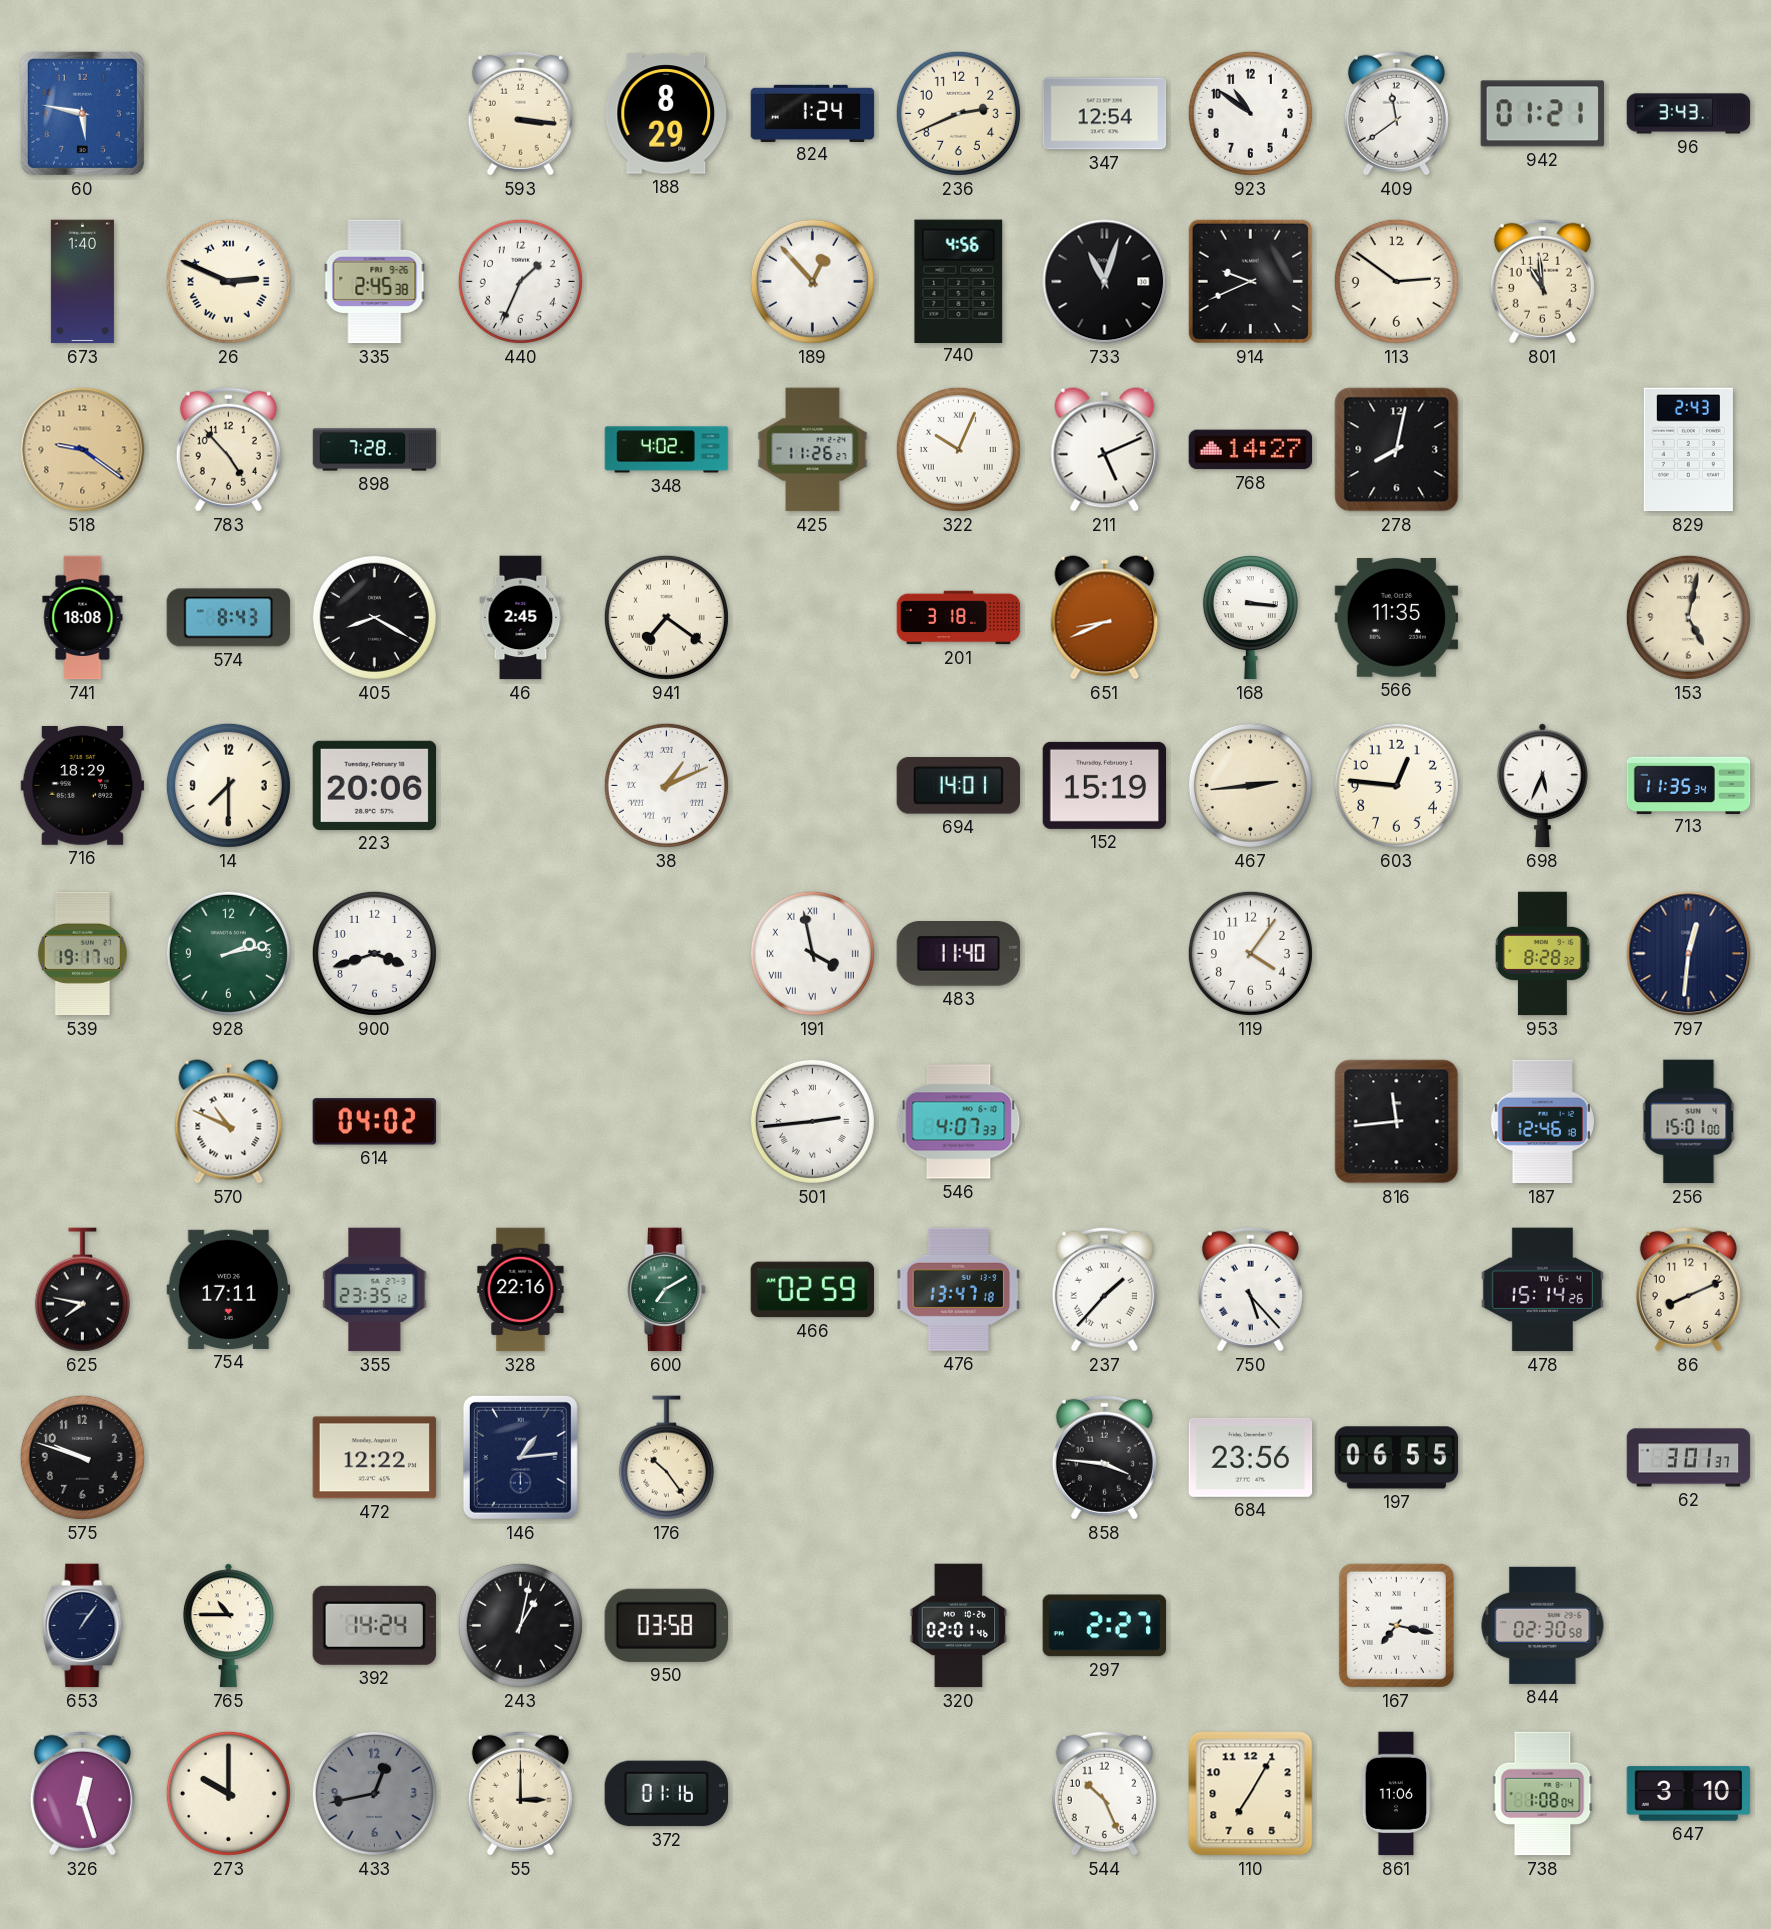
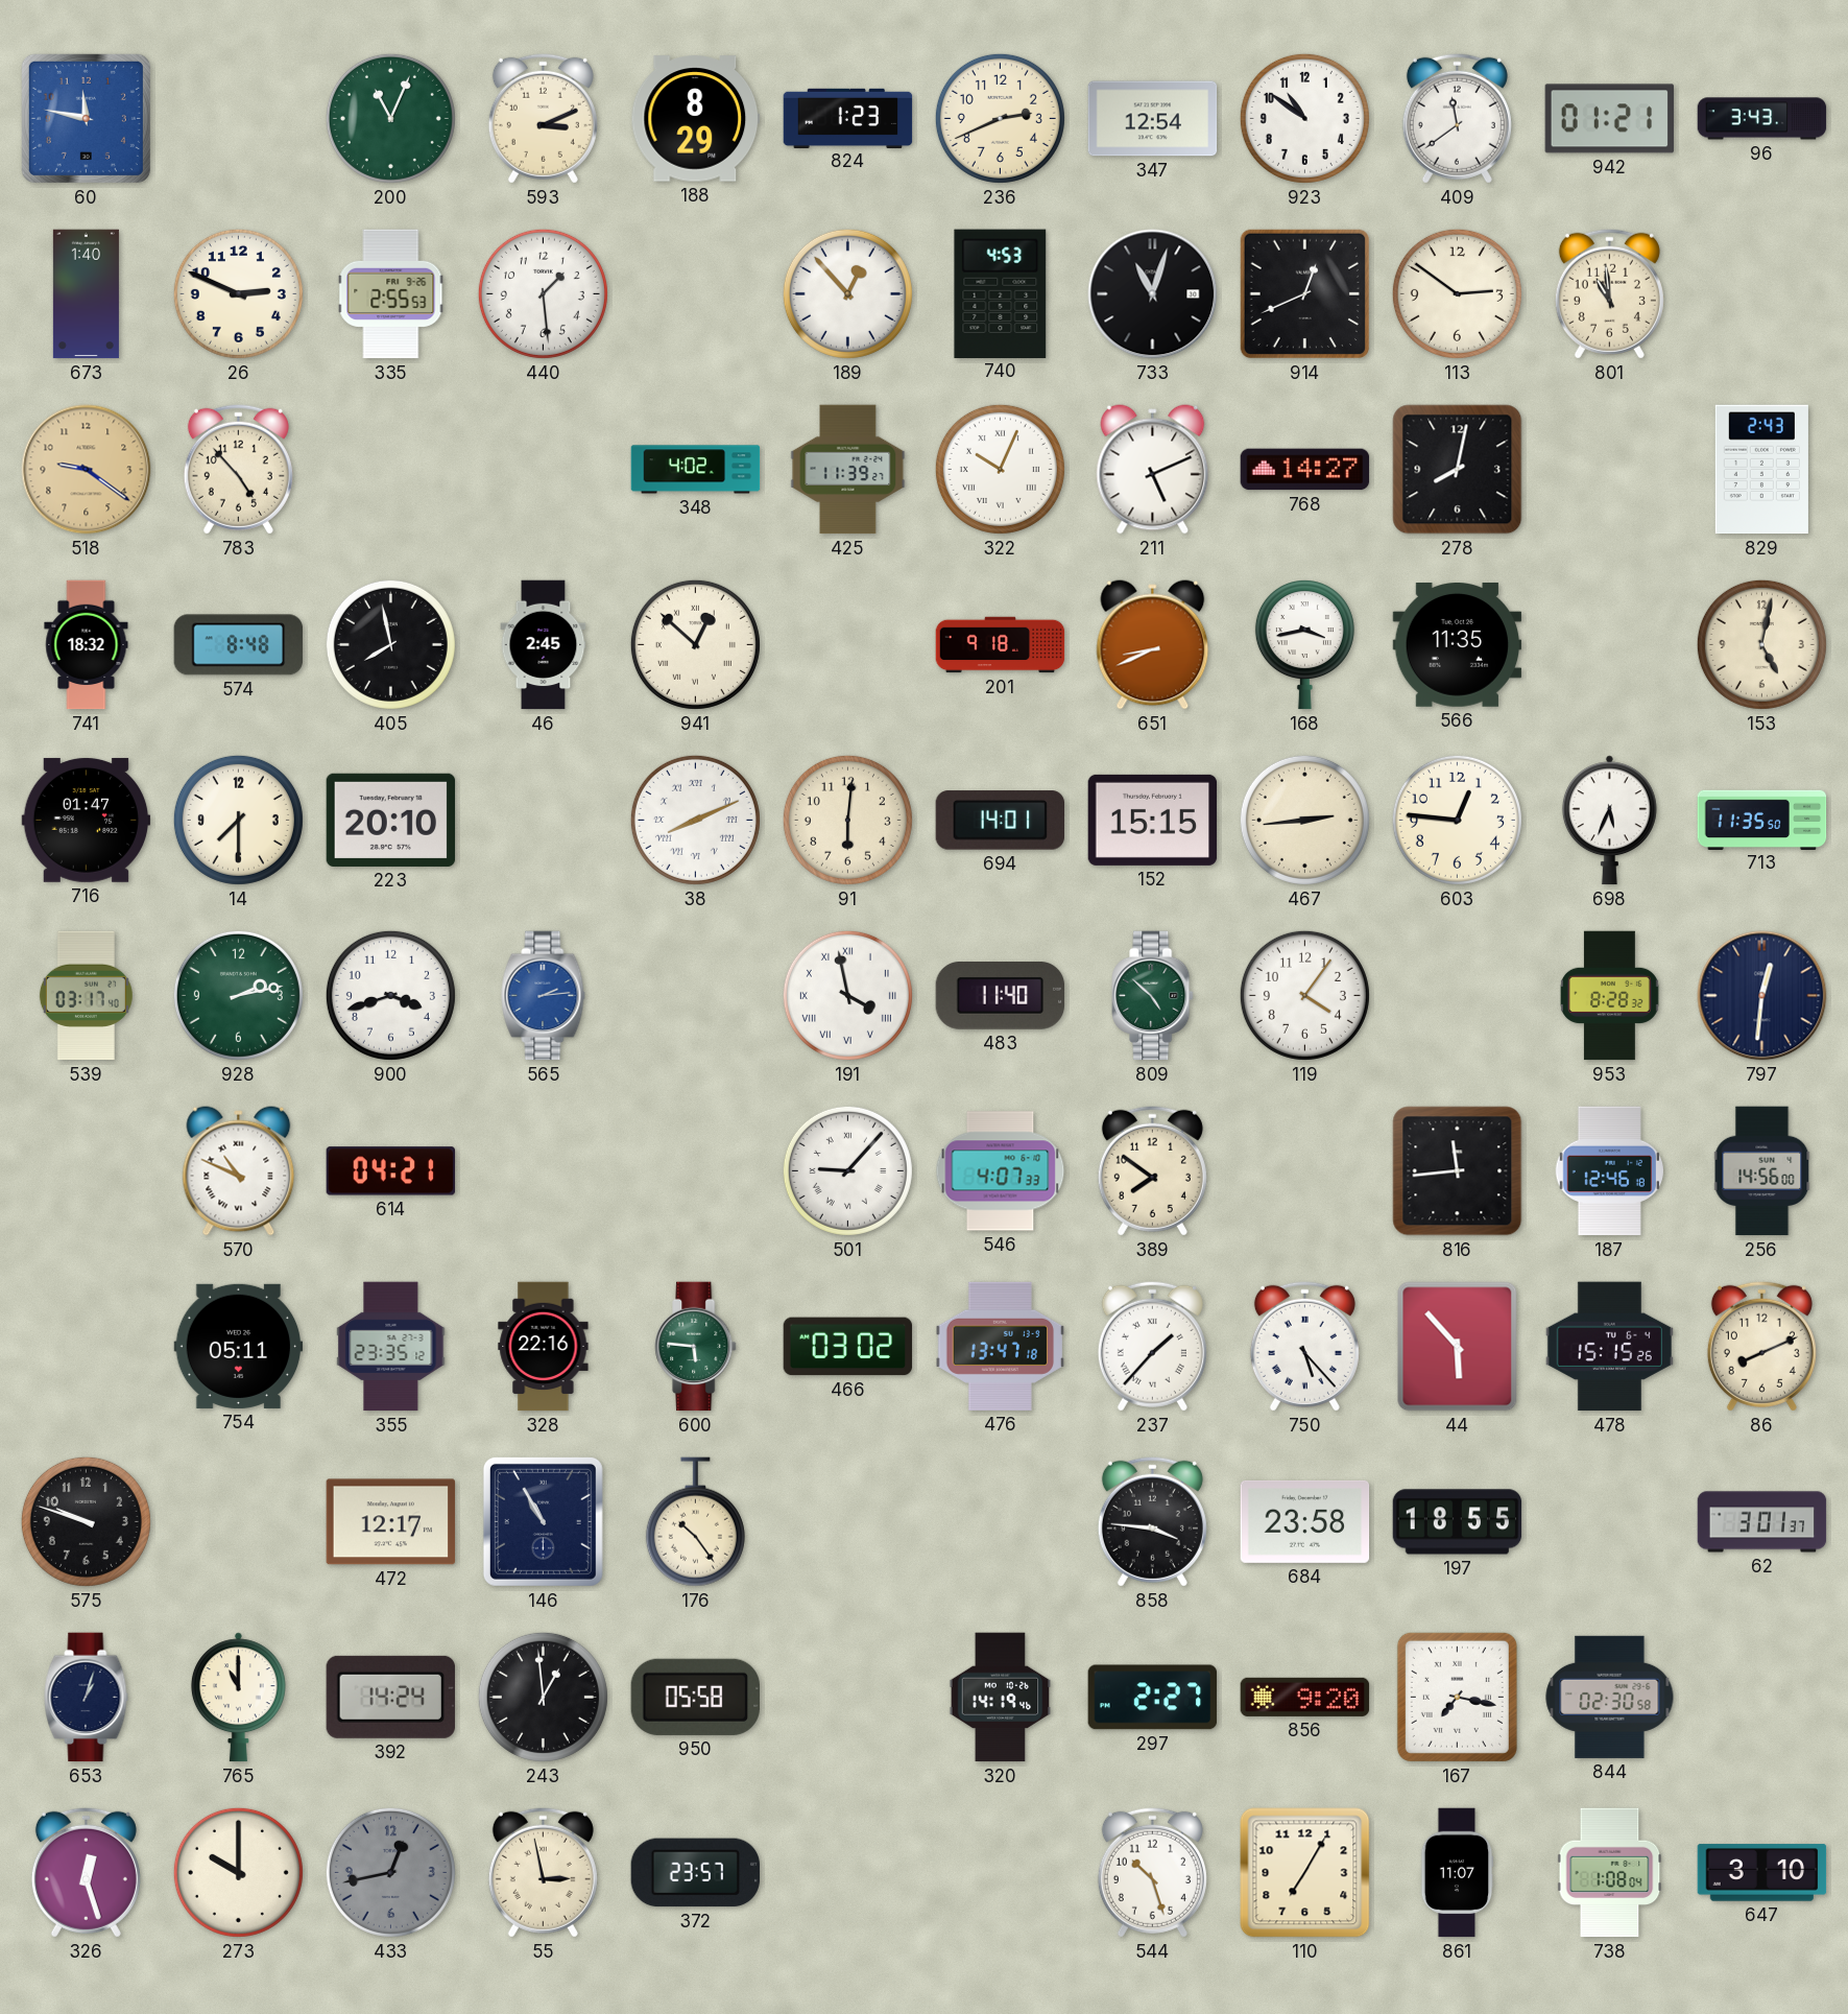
60: 5:47 -> 11:47
200: none -> 11:04
593: 3:16 -> 3:11
824: 1:24 -> 1:23
26 numerals: Roman -> Arabic
335: 2:45 -> 2:55
440: 1:34 -> 1:29
740: 4:56 -> 4:53
914: 9:41 -> 12:41
898: 7:28 -> none
425: 11:26 -> 11:39
741: 18:08 -> 18:32
574: 8:43 -> 8:48
405: 8:20 -> 7:58
941: 7:21 -> 12:52
201: 3:18 -> 9:18
168: 3:16 -> 3:43
716: 18:29 -> 01:47
223: 20:06 -> 20:10
38: 1:11 -> 8:11
91: none -> 6:01
152: 15:19 -> 15:15
713: 11:35:34 -> 11:35:50
539: 19:17 -> 03:17
565: none -> 2:14
809: none -> 4:52
614: 04:02 -> 04:21
501: 2:44 -> 9:07
389: none -> 7:51
256: 15:01 -> 14:56
625: 7:47 -> none
754: 17:11 -> 05:11
600: 7:10 -> 5:46
466: 02:59 -> 03:02
44: none -> 5:53
478: 15:14 -> 15:15
472: 12:22 -> 12:17
146: 1:14 -> 10:55
684: 23:56 -> 23:58
197: 06:55 -> 18:55
653: 1:06 -> 1:03
765: 10:45 -> 11:00
243: 1:02 -> 12:59
950: 03:58 -> 05:58
320: 02:01 -> 14:19
856: none -> 9:20
55: 3:00 -> 2:58
372: 01:16 -> 23:57
544: 10:26 -> 10:27
861: 11:06 -> 11:07
